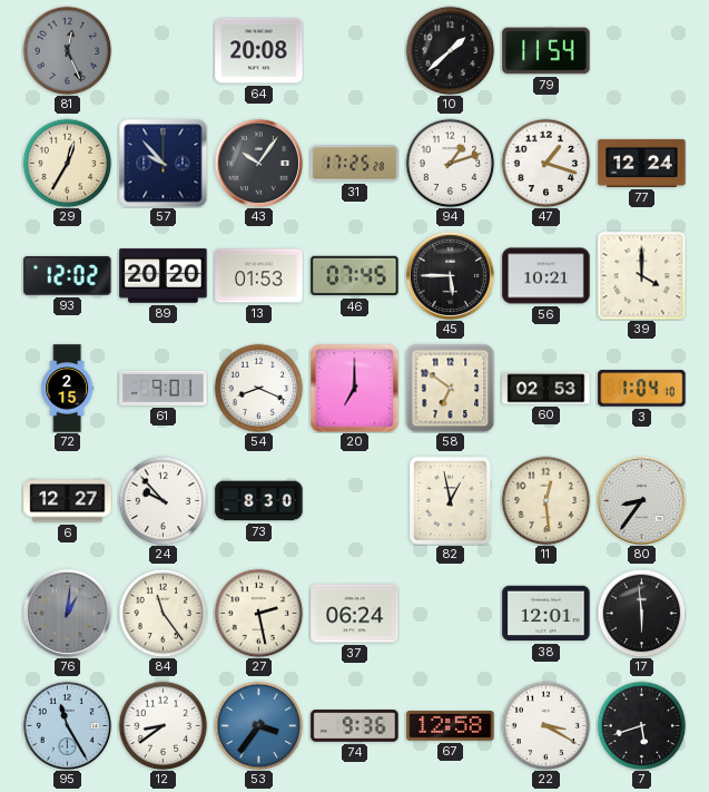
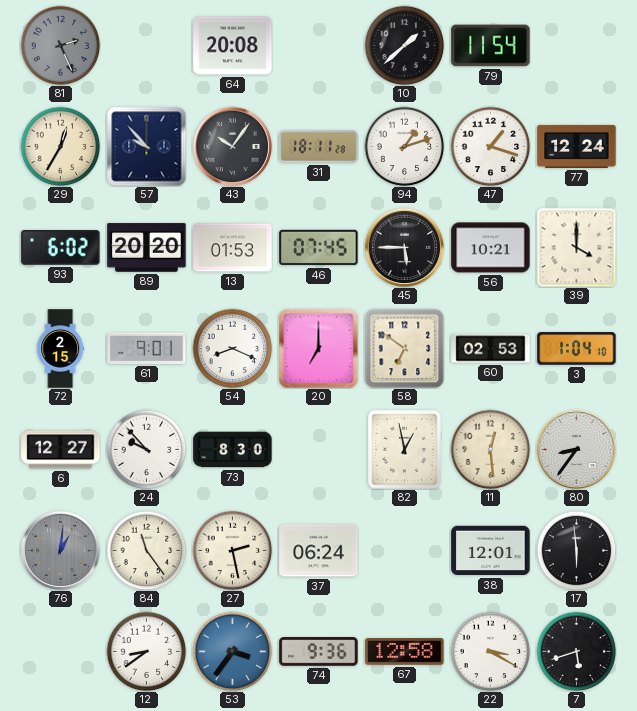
81: 12:26 -> 2:26
31: 17:25 -> 18:11
93: 12:02 -> 6:02
95: 11:25 -> none
